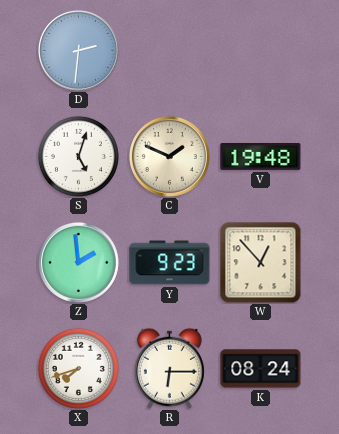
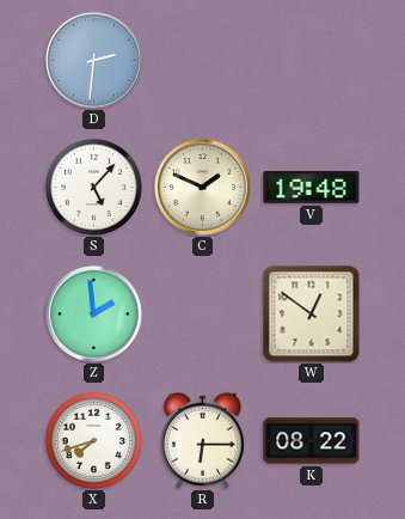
S: 5:03 -> 5:07
Y: 9:23 -> none
W: 12:53 -> 12:51
K: 08:24 -> 08:22
